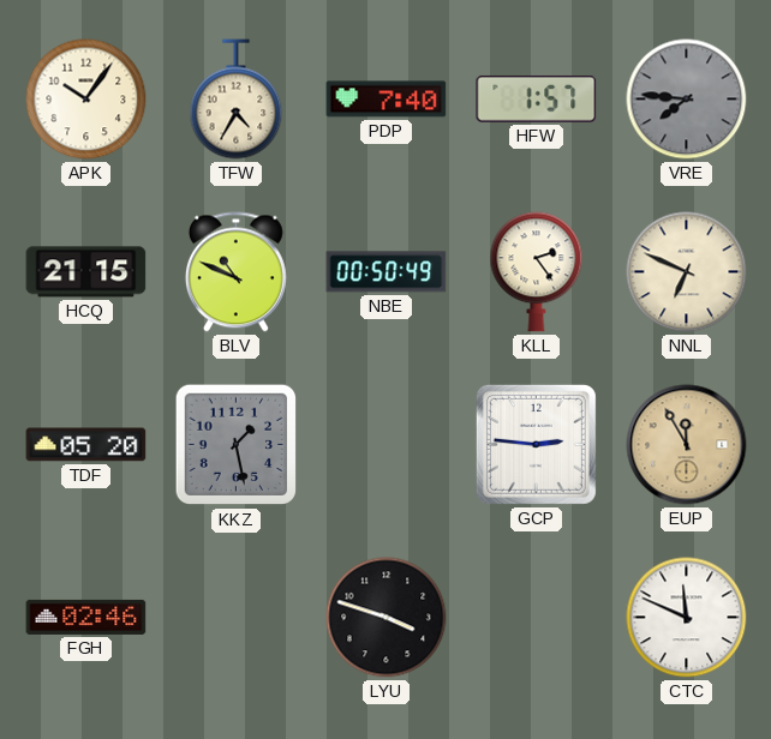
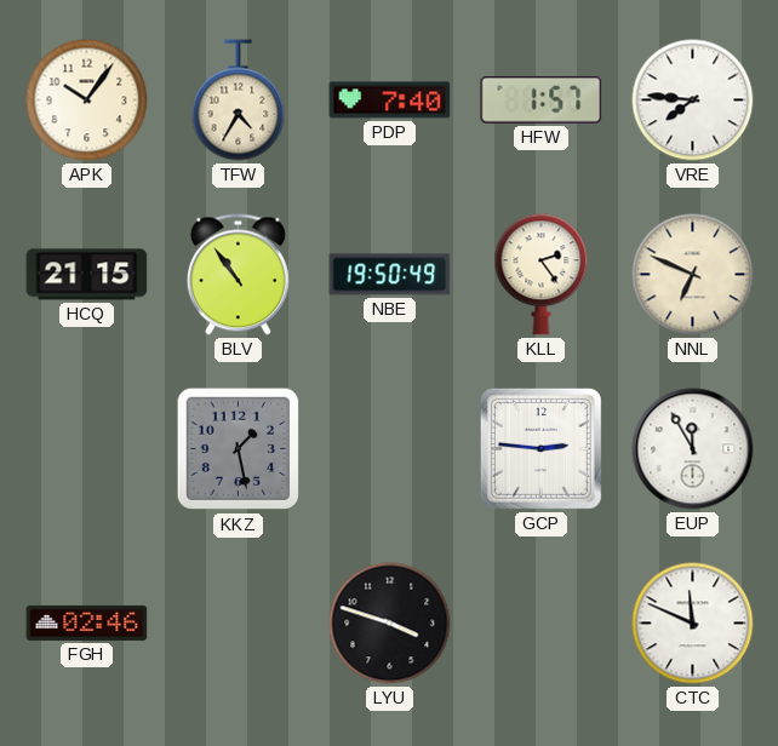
VRE dial: grey -> white
BLV: 10:49 -> 10:54
NBE: 00:50 -> 19:50
TDF: 05:20 -> none
EUP dial: champagne -> white
